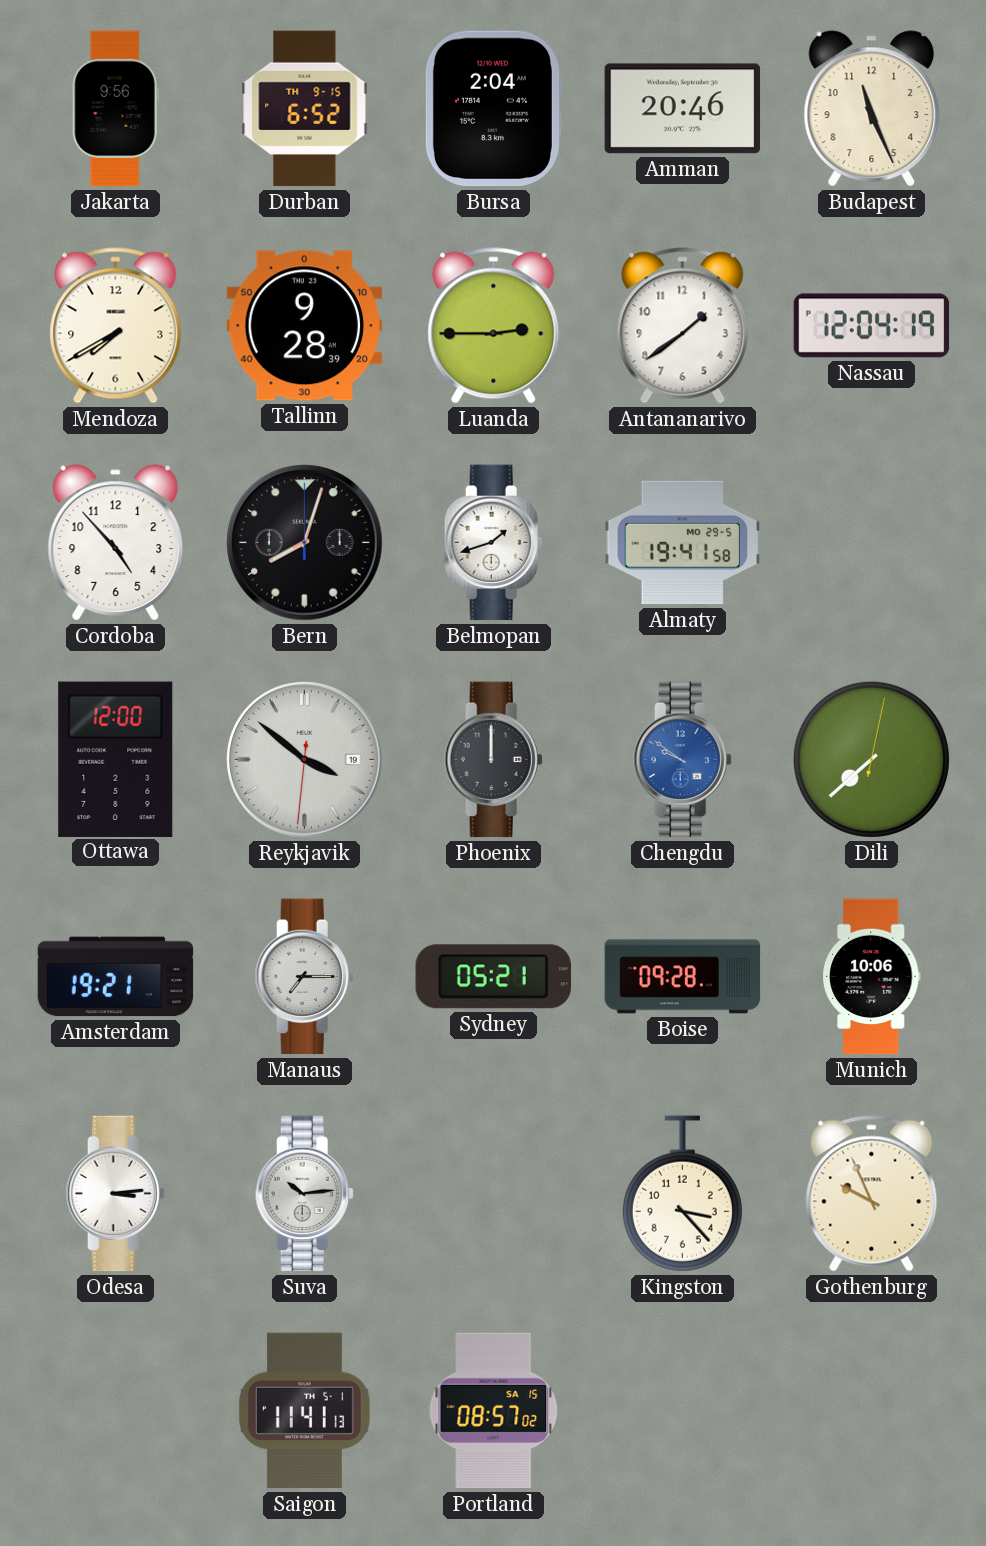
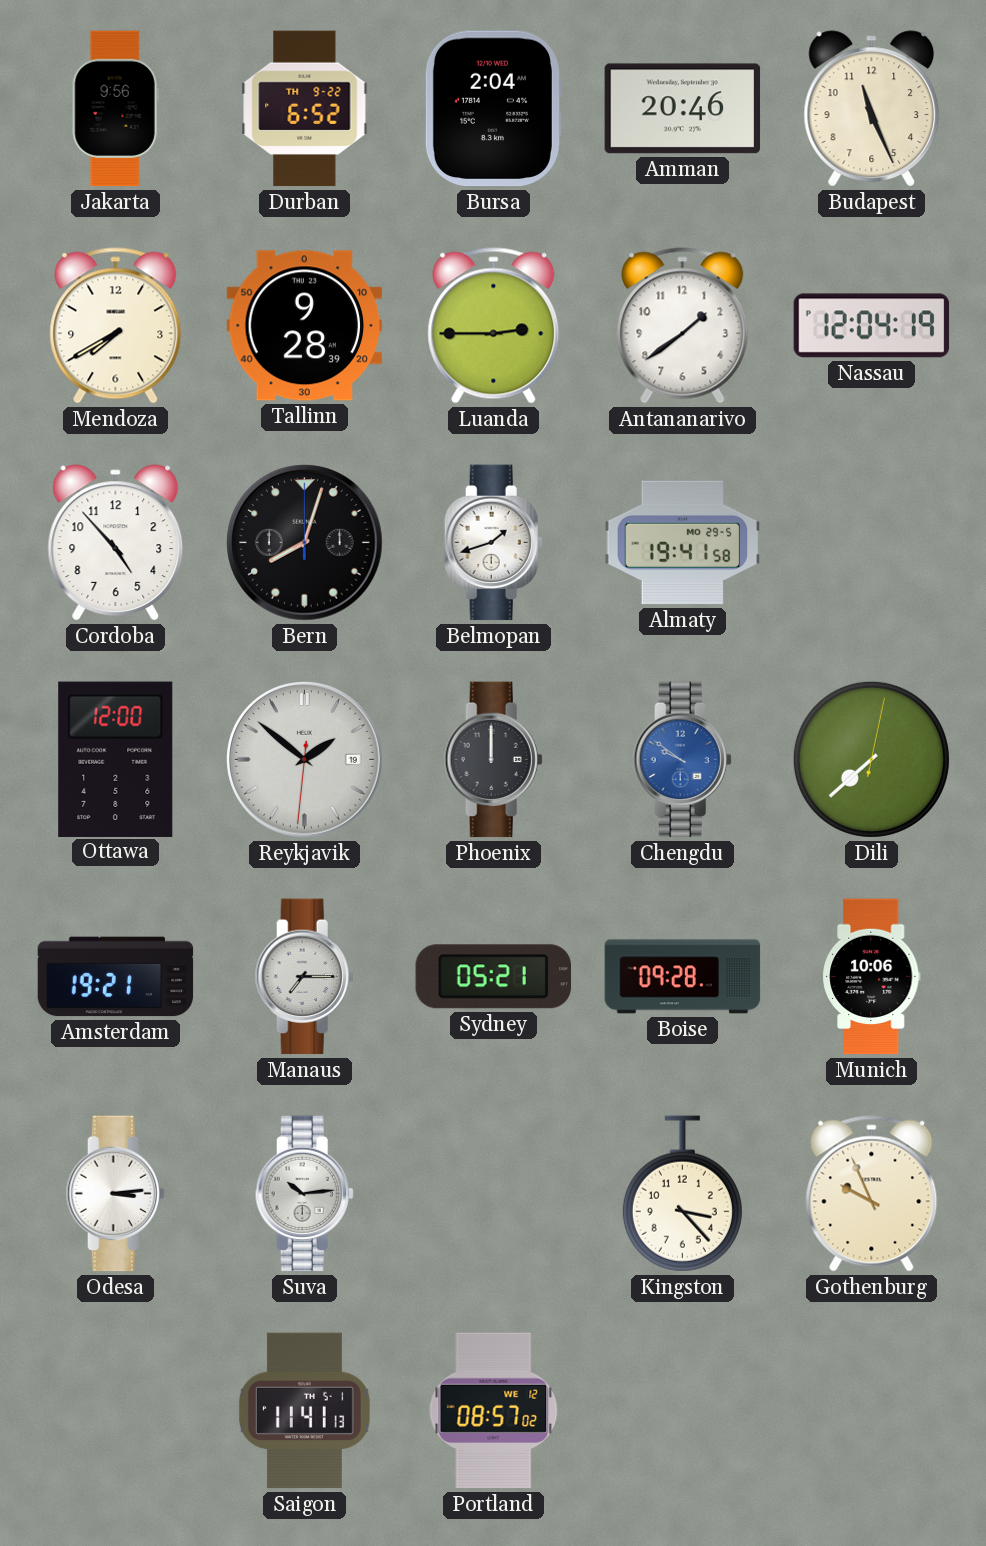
Durban date: TH 9-15 -> TH 9-22
Reykjavik: 3:51 -> 1:51
Portland date: SA 15 -> WE 12
